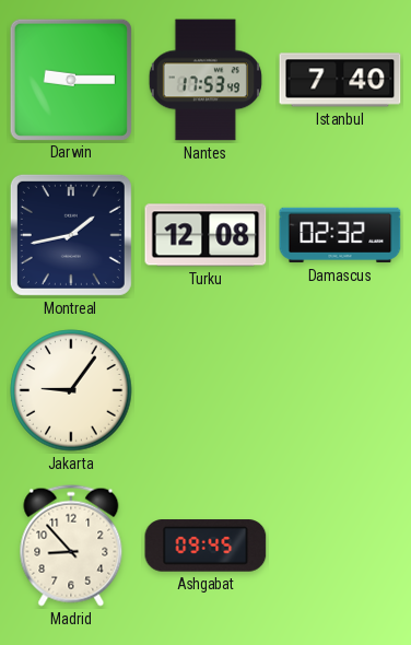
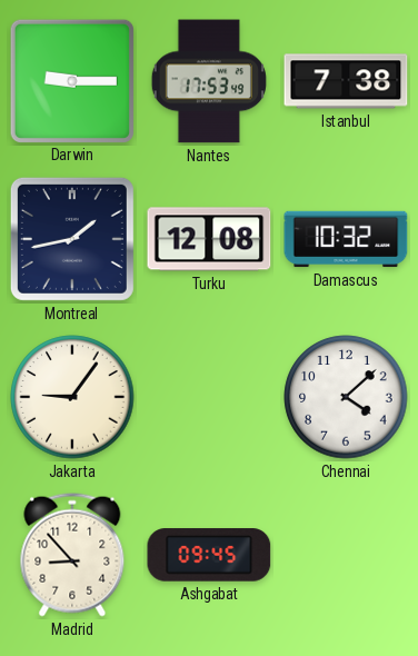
Istanbul: 7:40 -> 7:38
Damascus: 02:32 -> 10:32
Chennai: none -> 4:08
